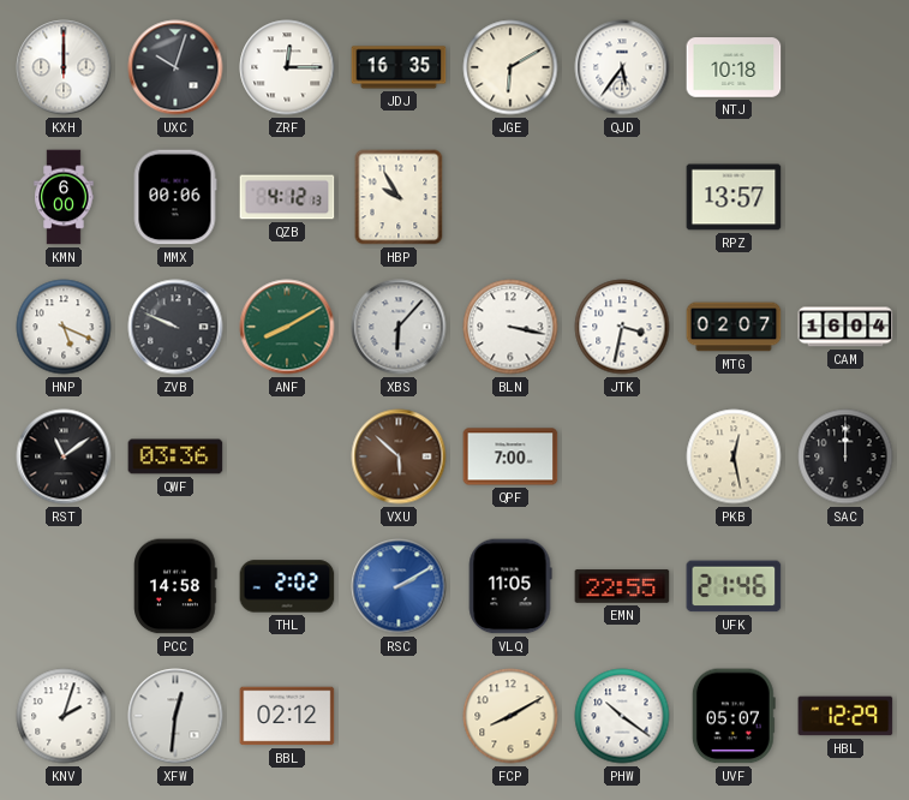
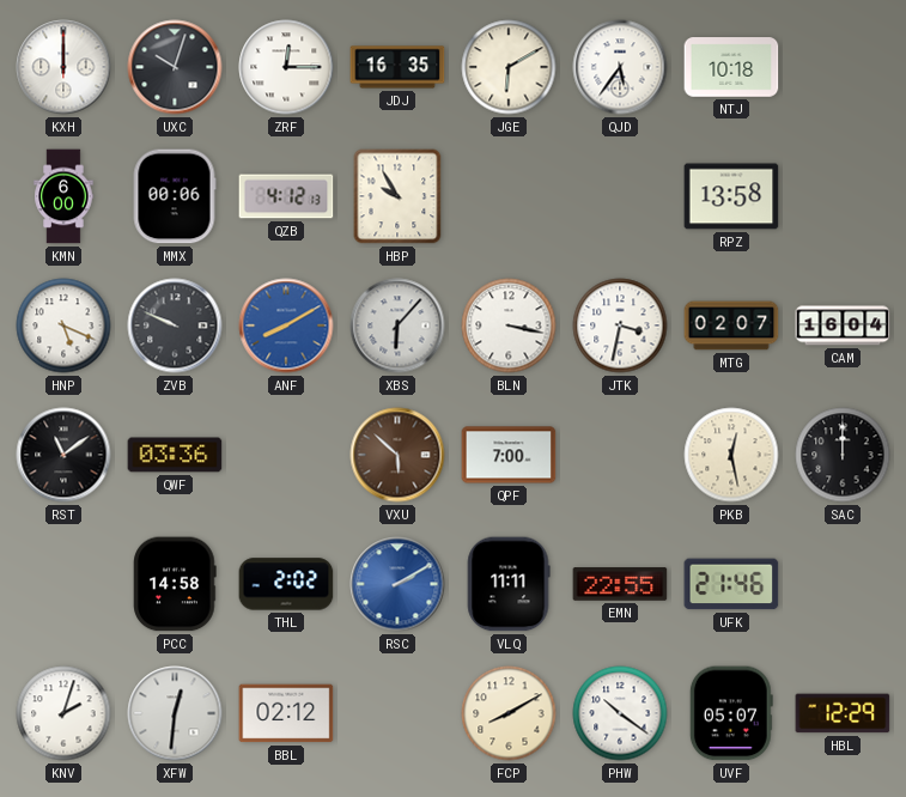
RPZ: 13:57 -> 13:58
ANF dial: green -> blue
VLQ: 11:05 -> 11:11
